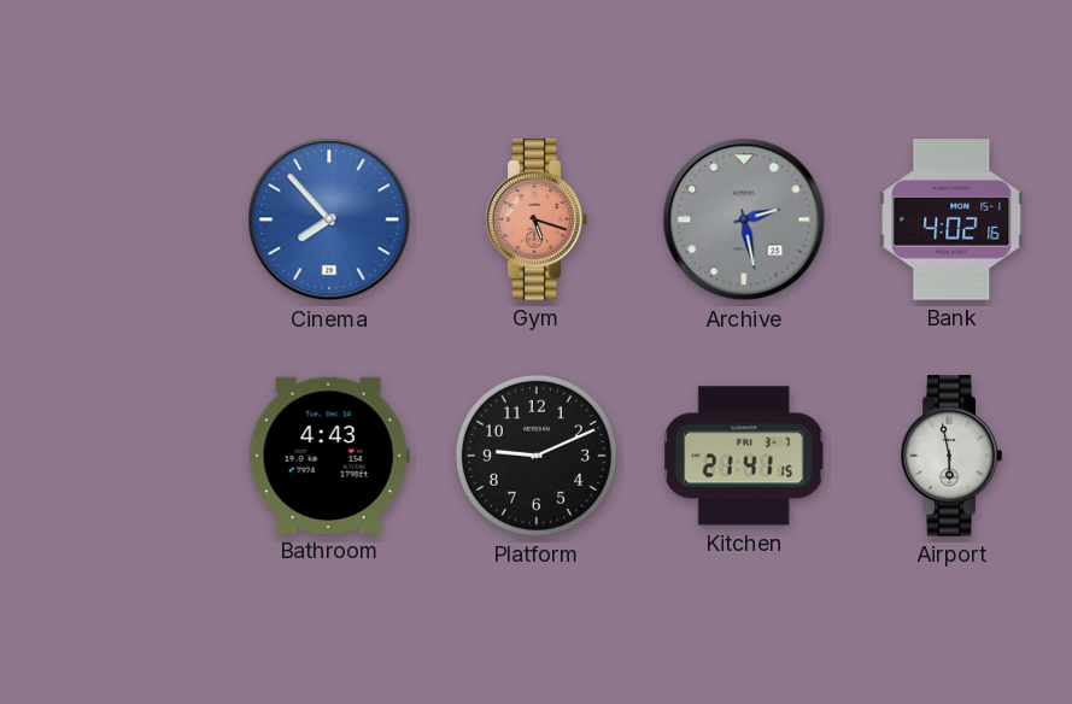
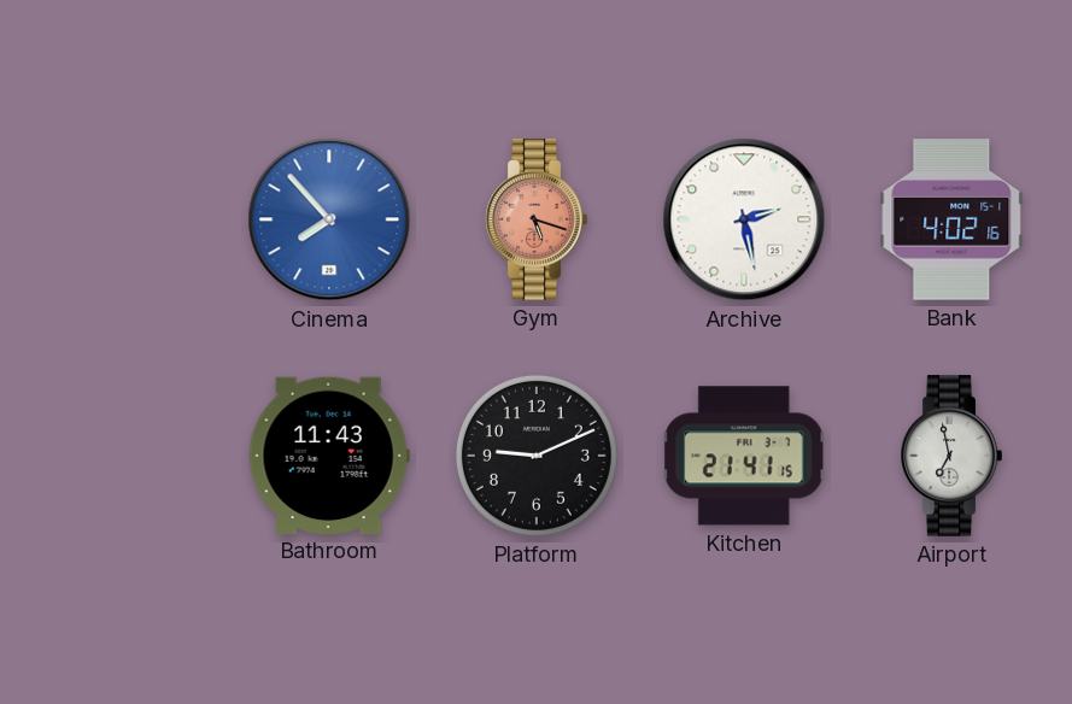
Archive dial: grey -> white
Bathroom: 4:43 -> 11:43
Airport: 5:58 -> 6:58
